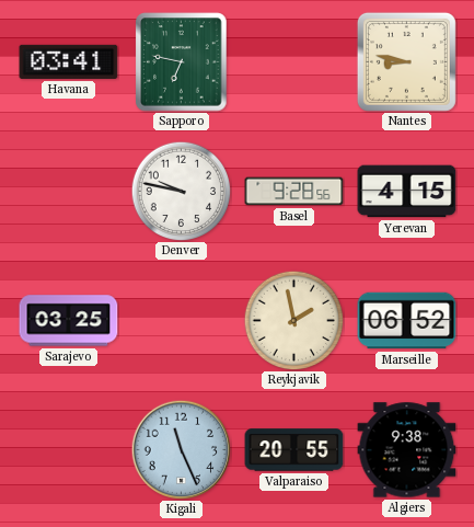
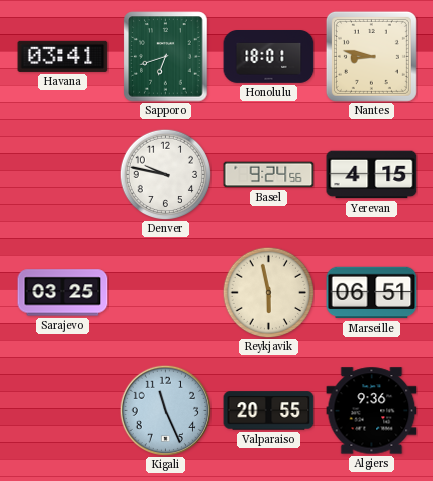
Sapporo: 6:47 -> 6:42
Honolulu: none -> 18:01
Basel: 9:28 -> 9:24
Reykjavik: 1:58 -> 5:58
Marseille: 06:52 -> 06:51
Algiers: 9:38 -> 9:36
